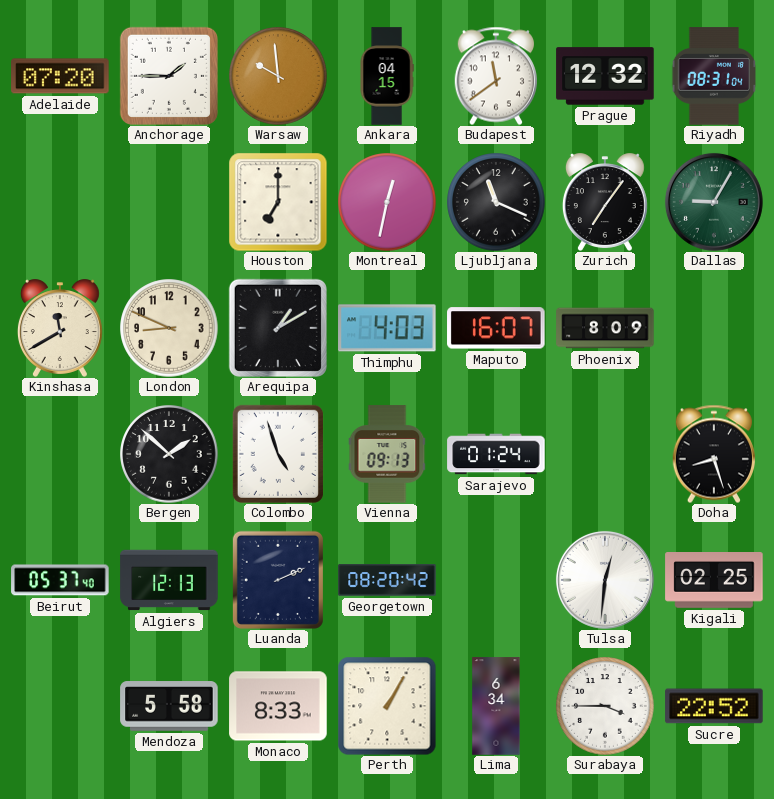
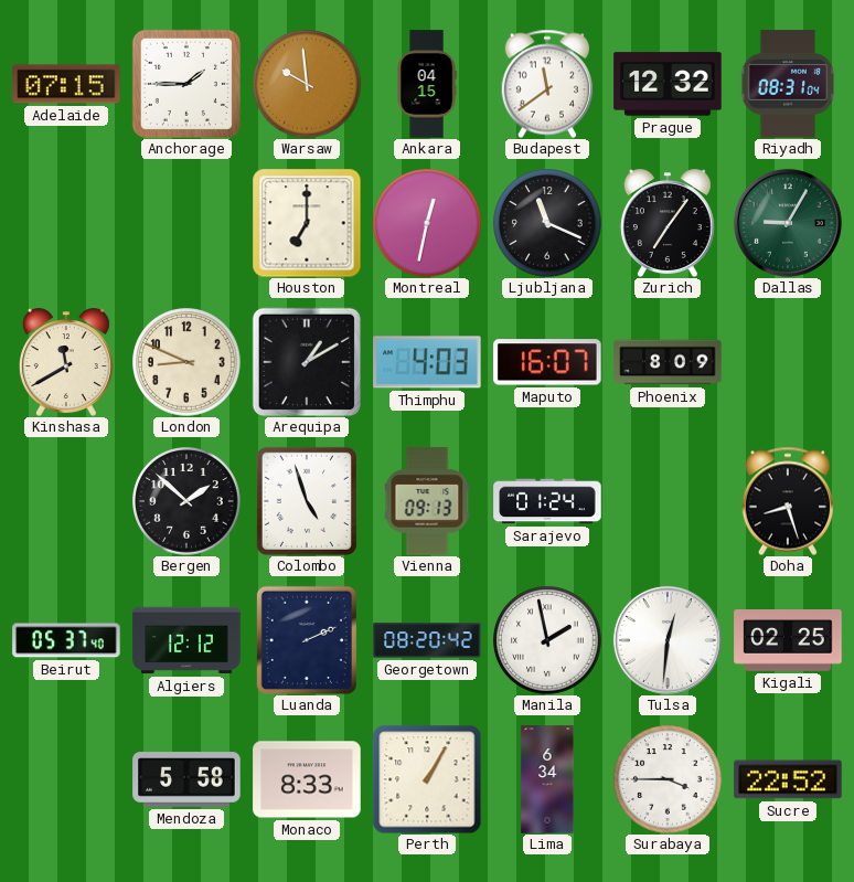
Adelaide: 07:20 -> 07:15
Algiers: 12:13 -> 12:12
Manila: none -> 1:58
